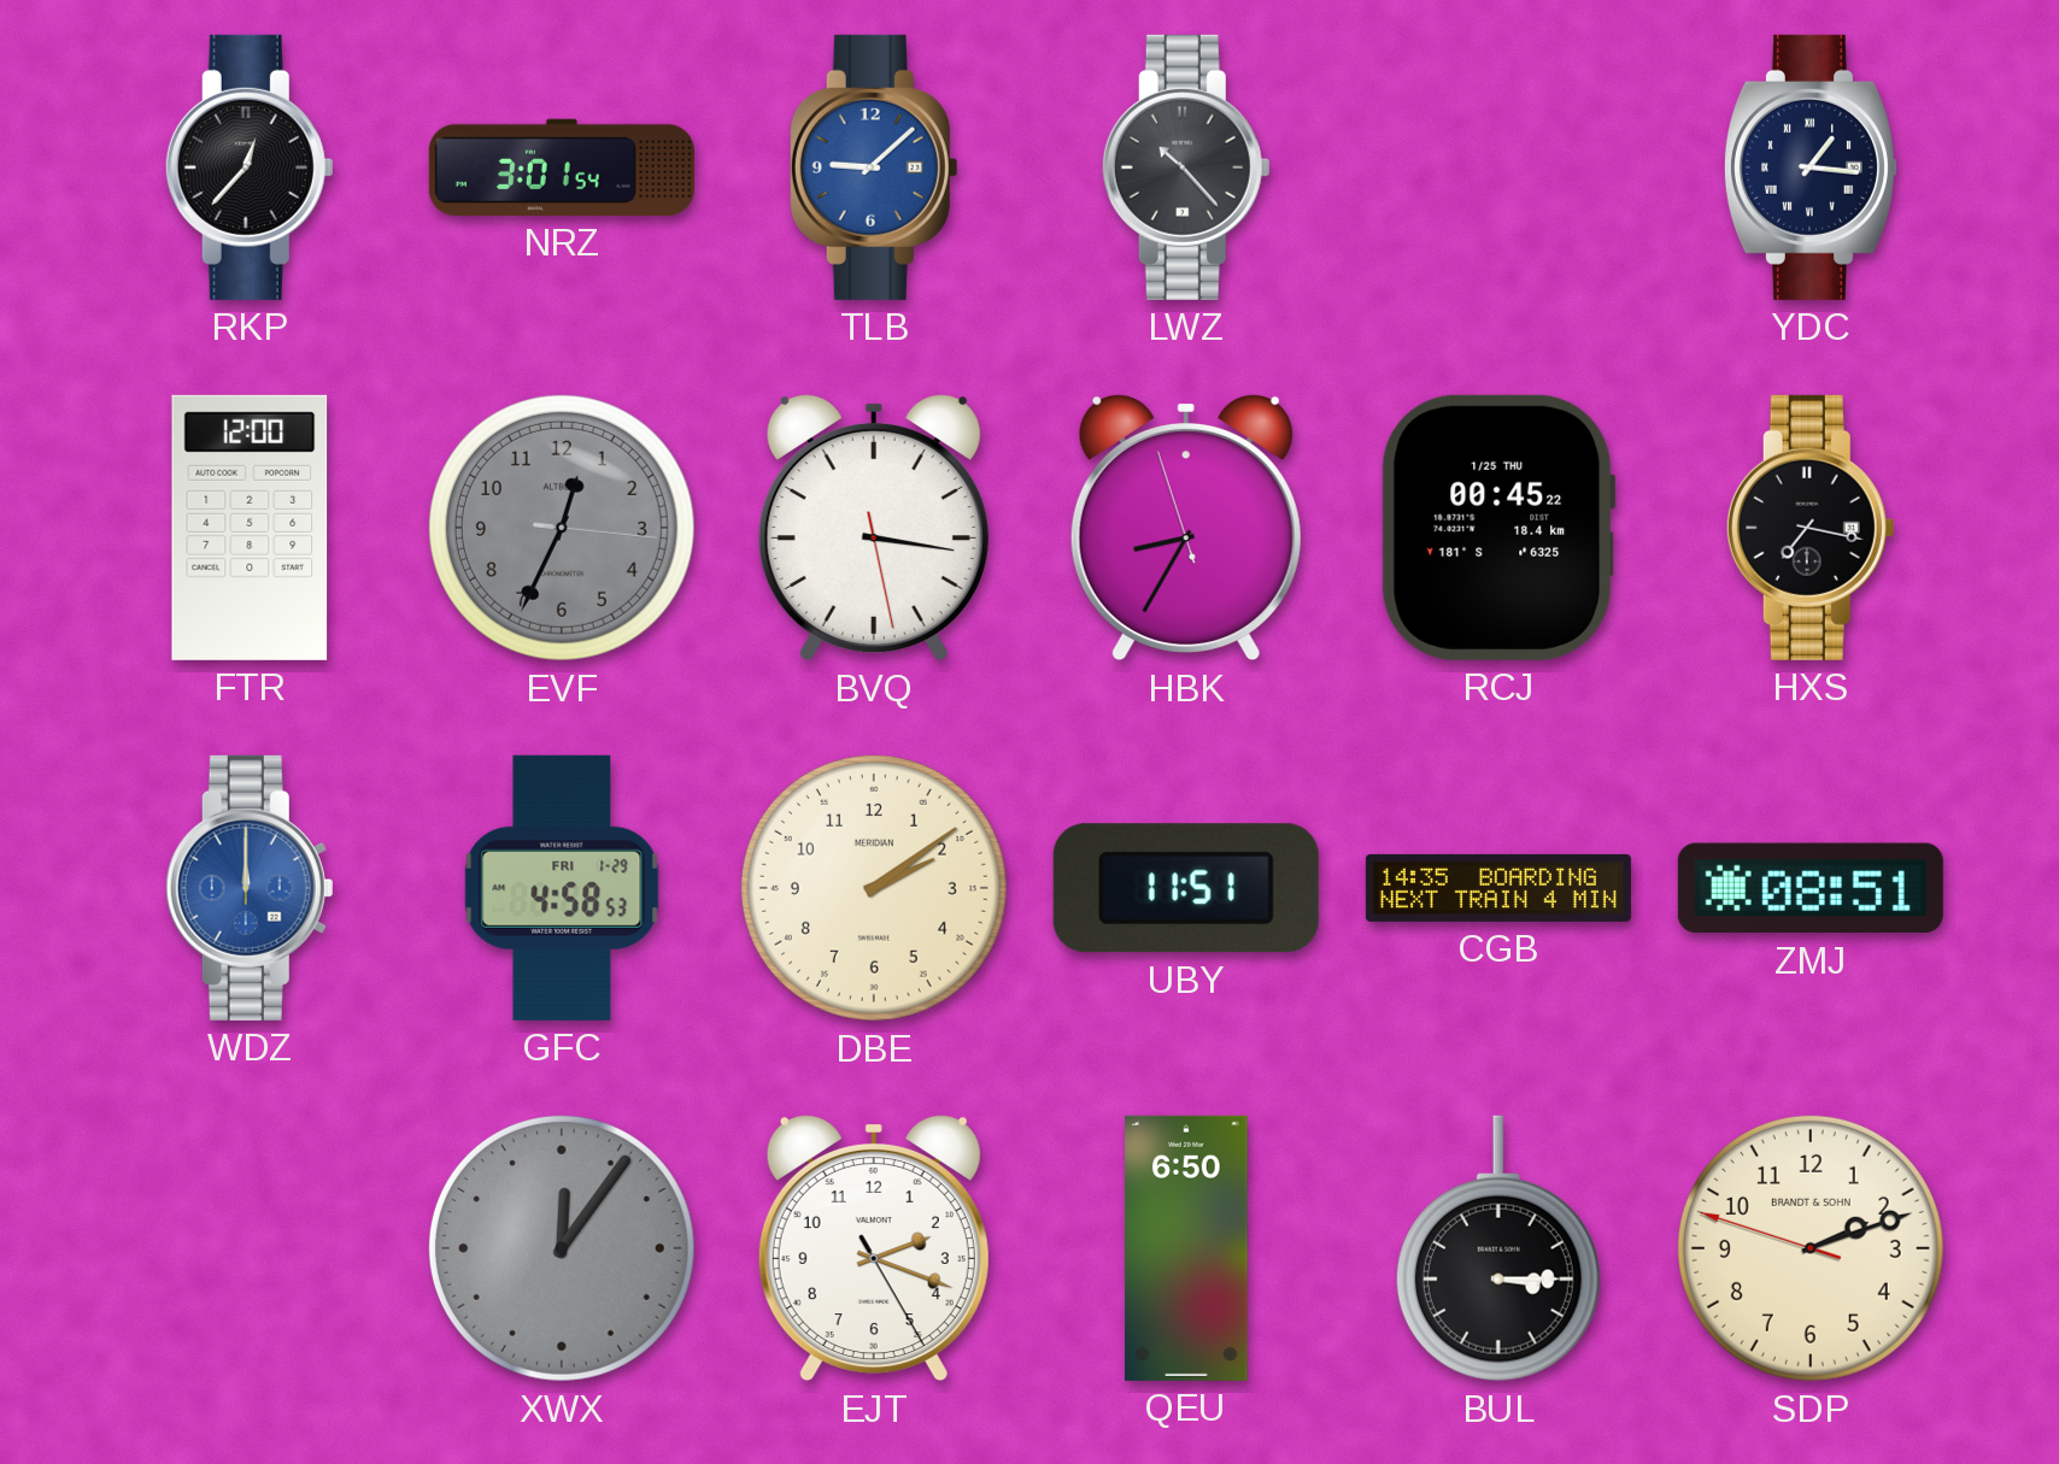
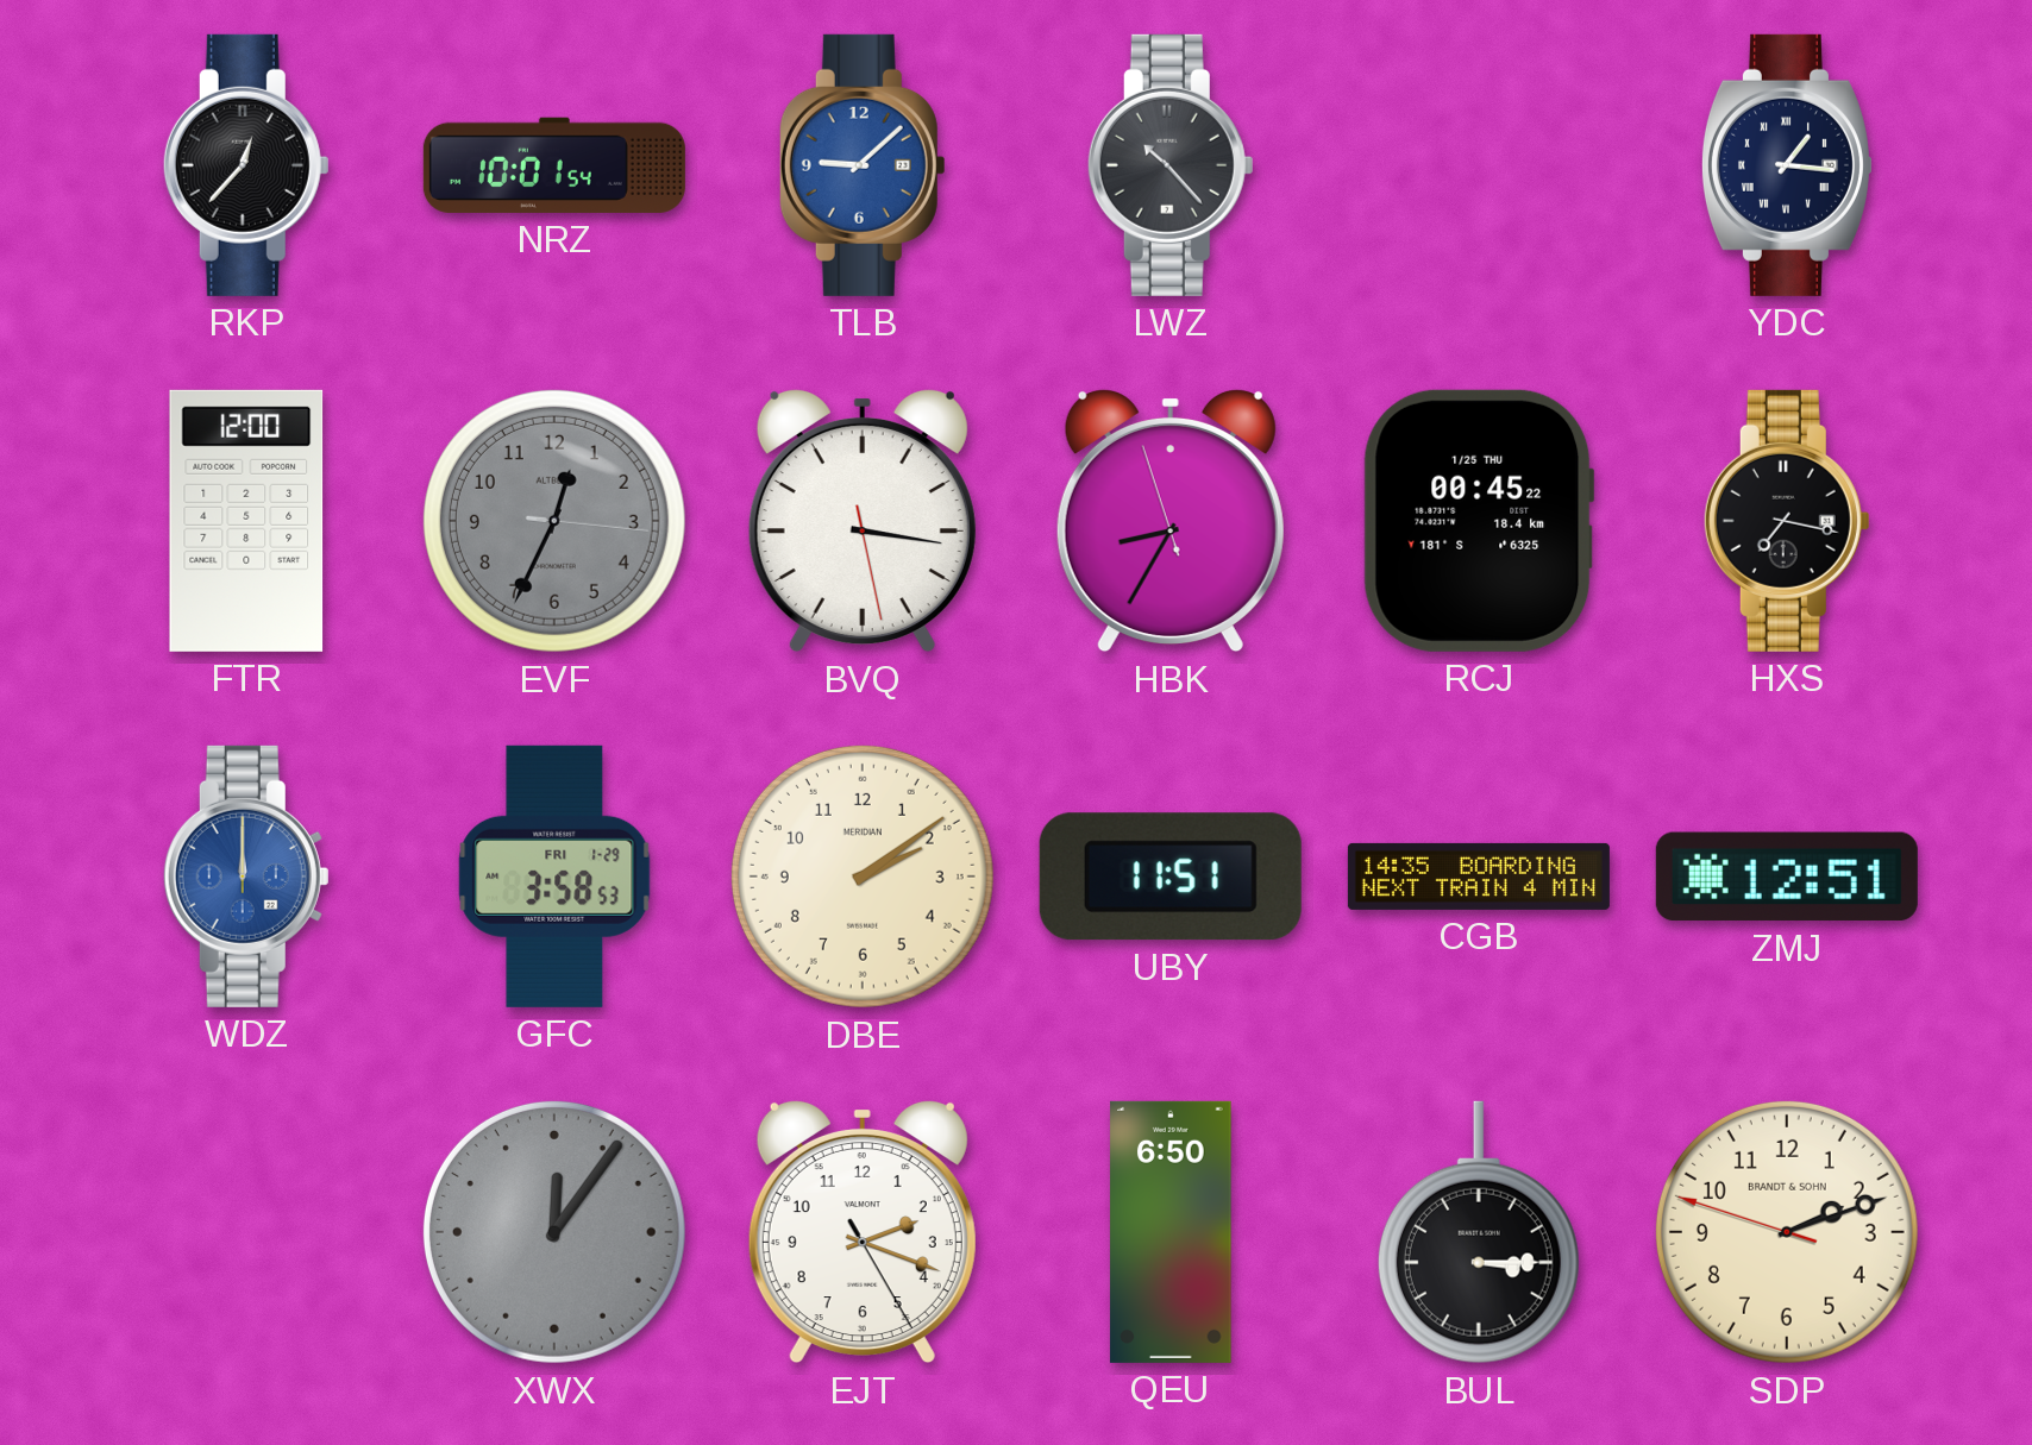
NRZ: 3:01 -> 10:01
GFC: 4:58 -> 3:58
ZMJ: 08:51 -> 12:51
